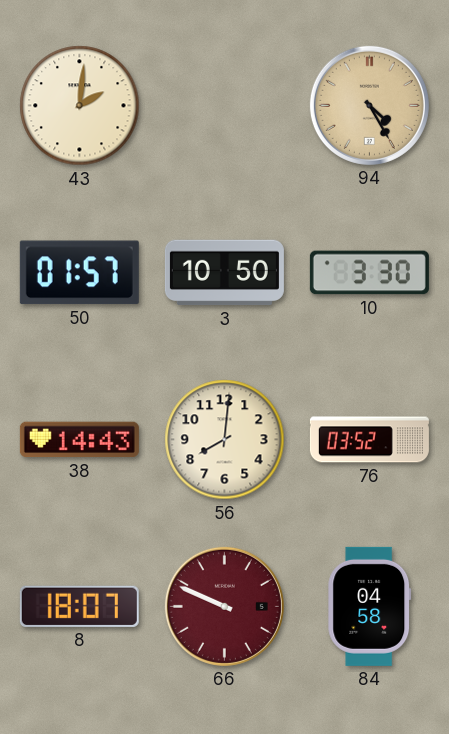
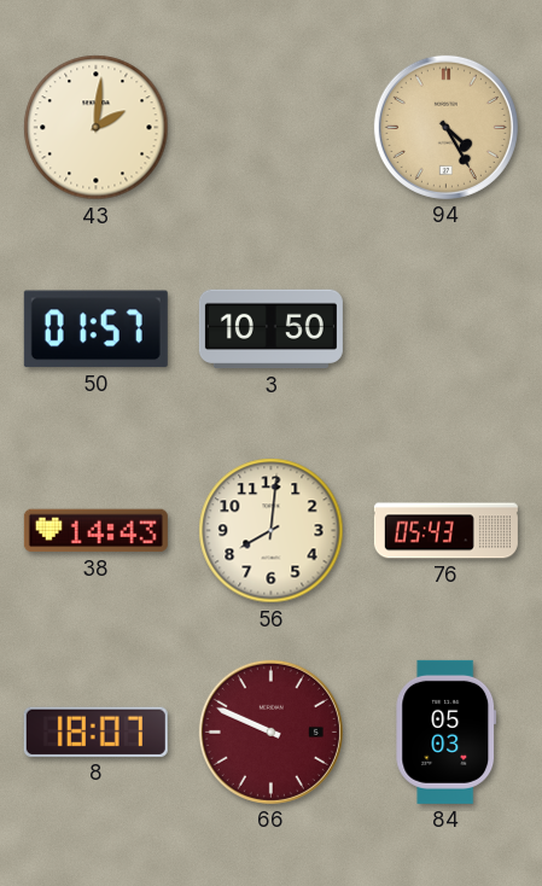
10: 3:30 -> none
76: 03:52 -> 05:43
84: 04:58 -> 05:03
